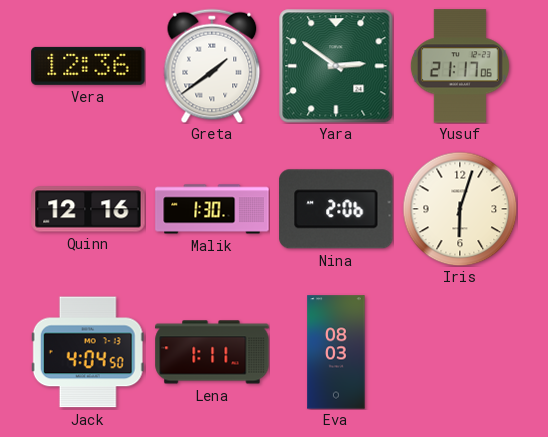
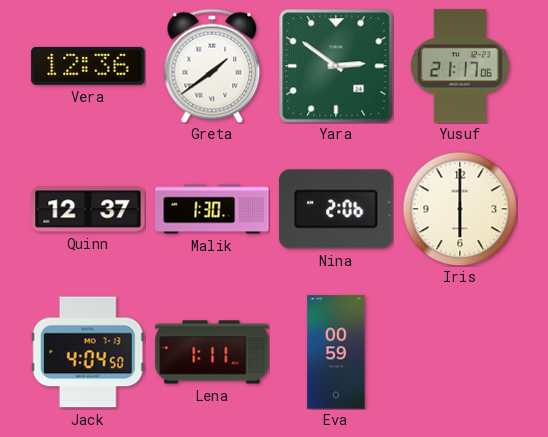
Quinn: 12:16 -> 12:37
Iris: 6:03 -> 6:00
Eva: 08:03 -> 00:59
